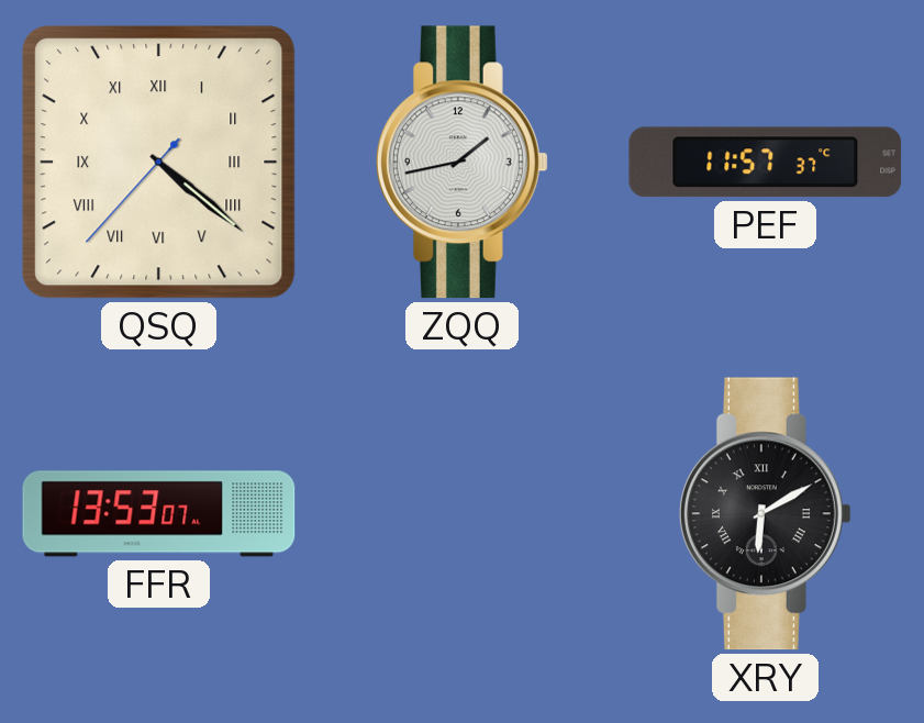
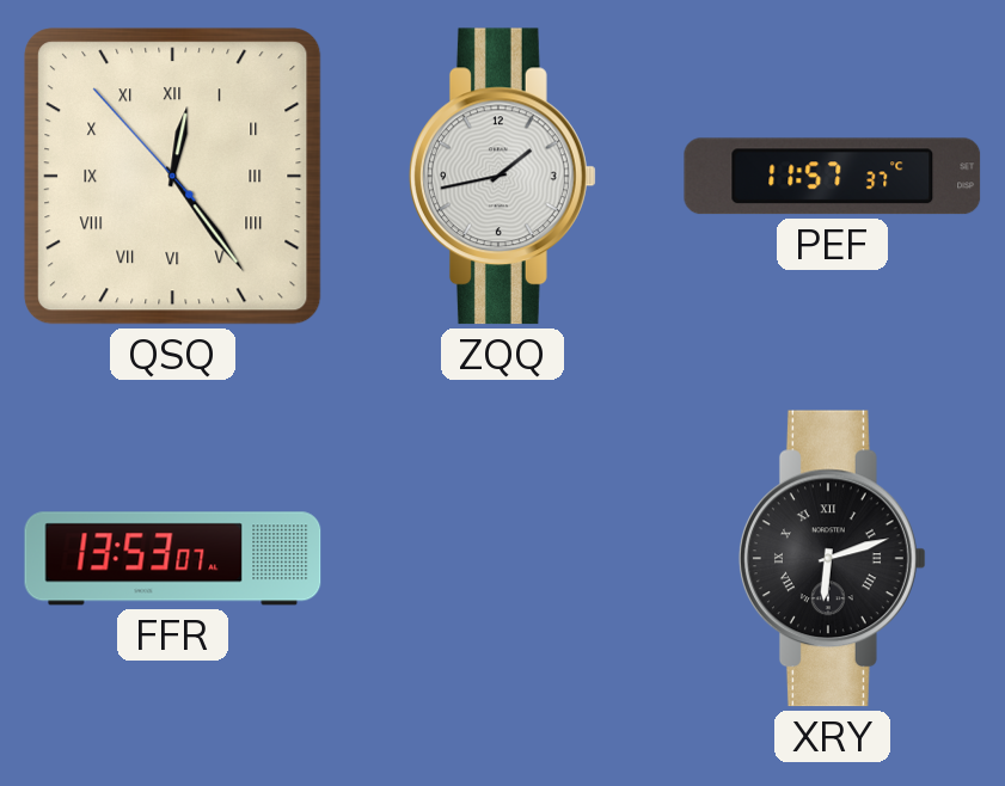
QSQ: 4:21 -> 12:23
XRY: 6:10 -> 6:12
